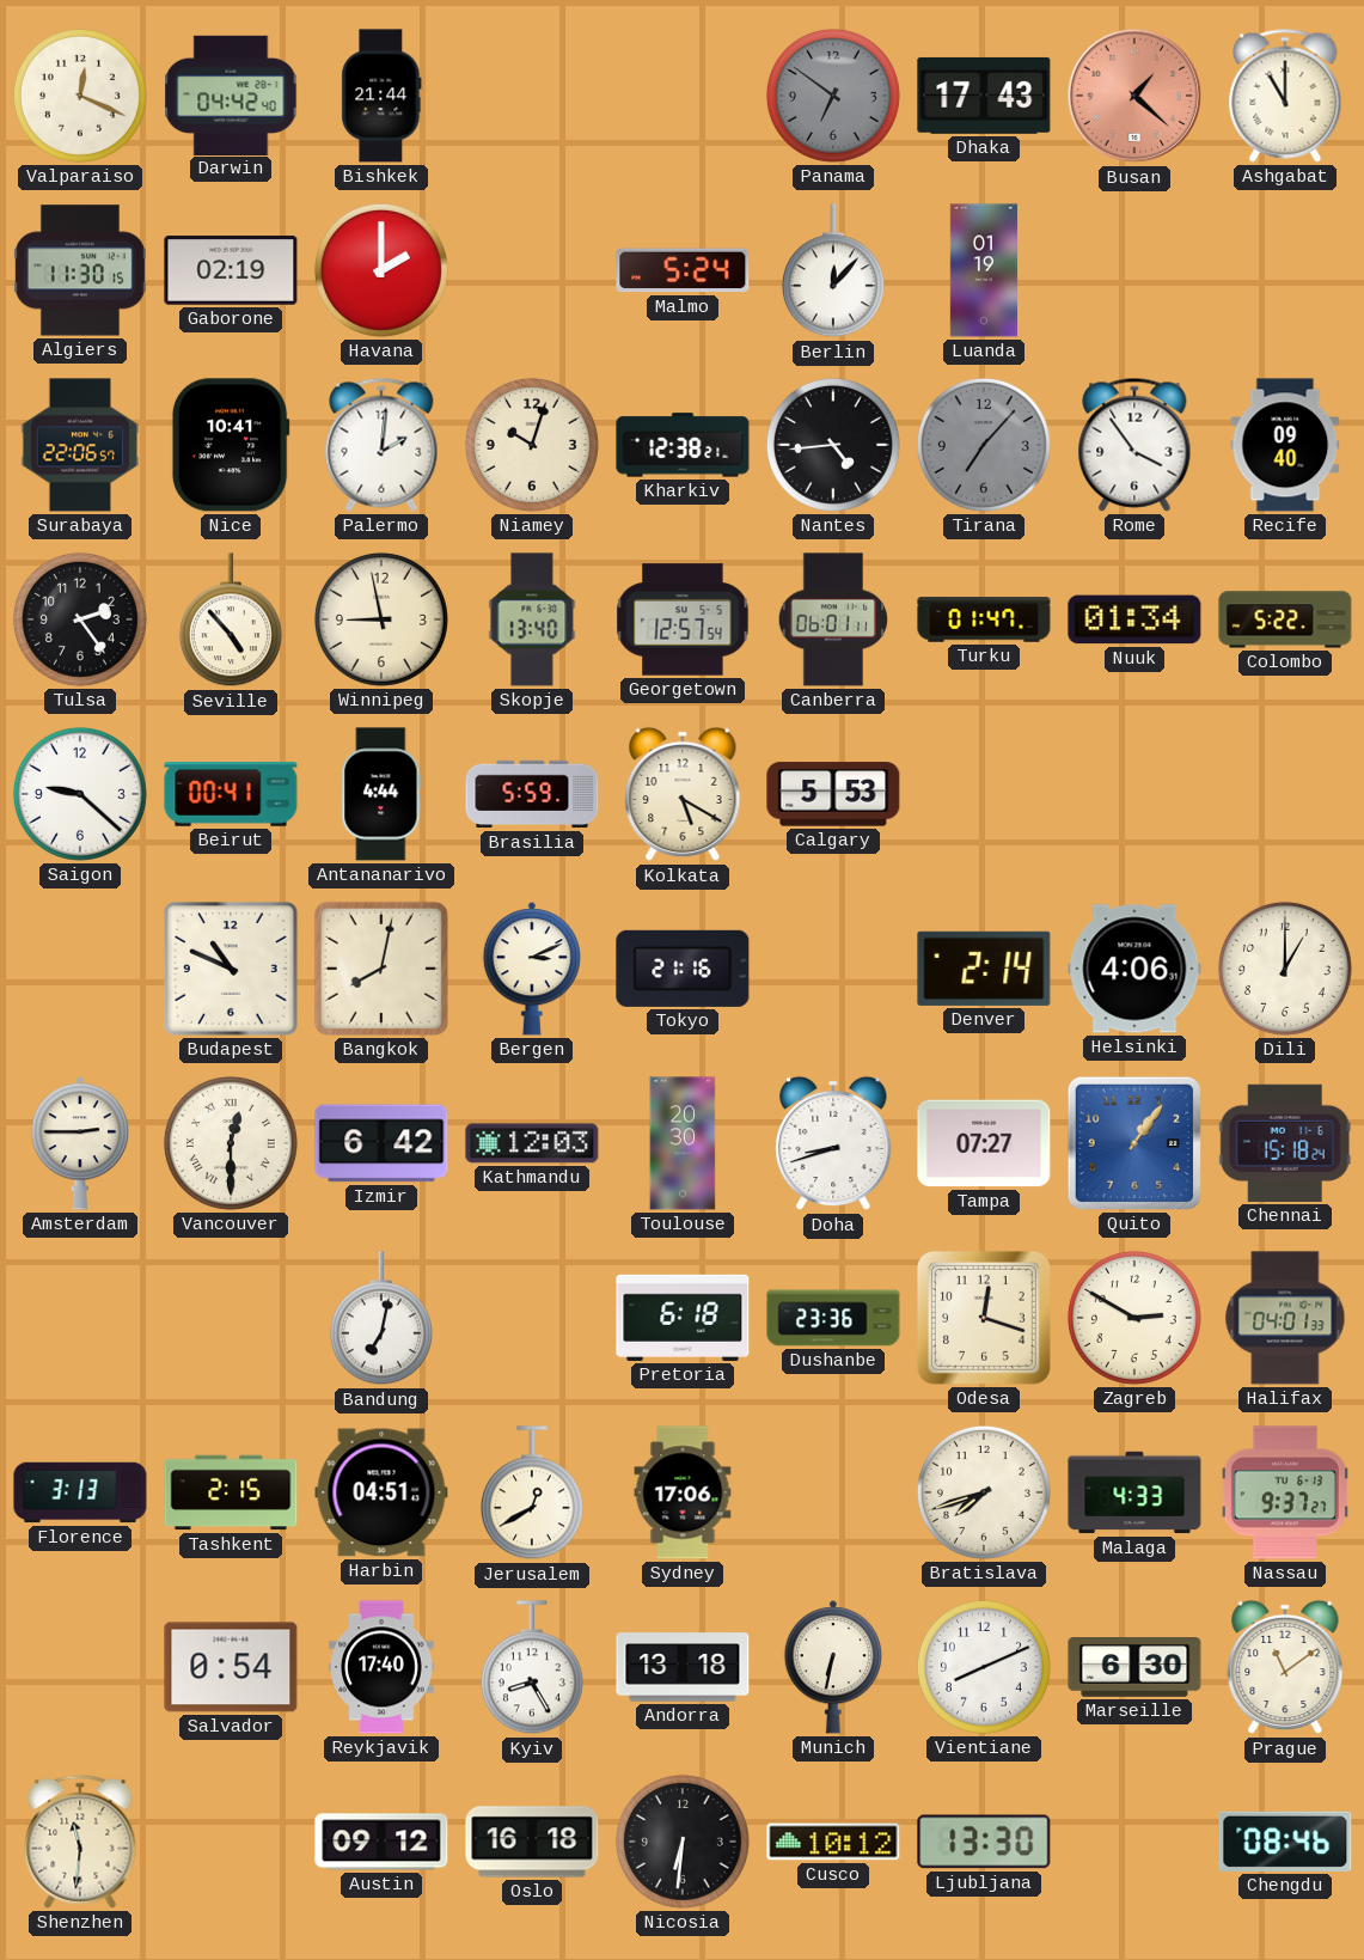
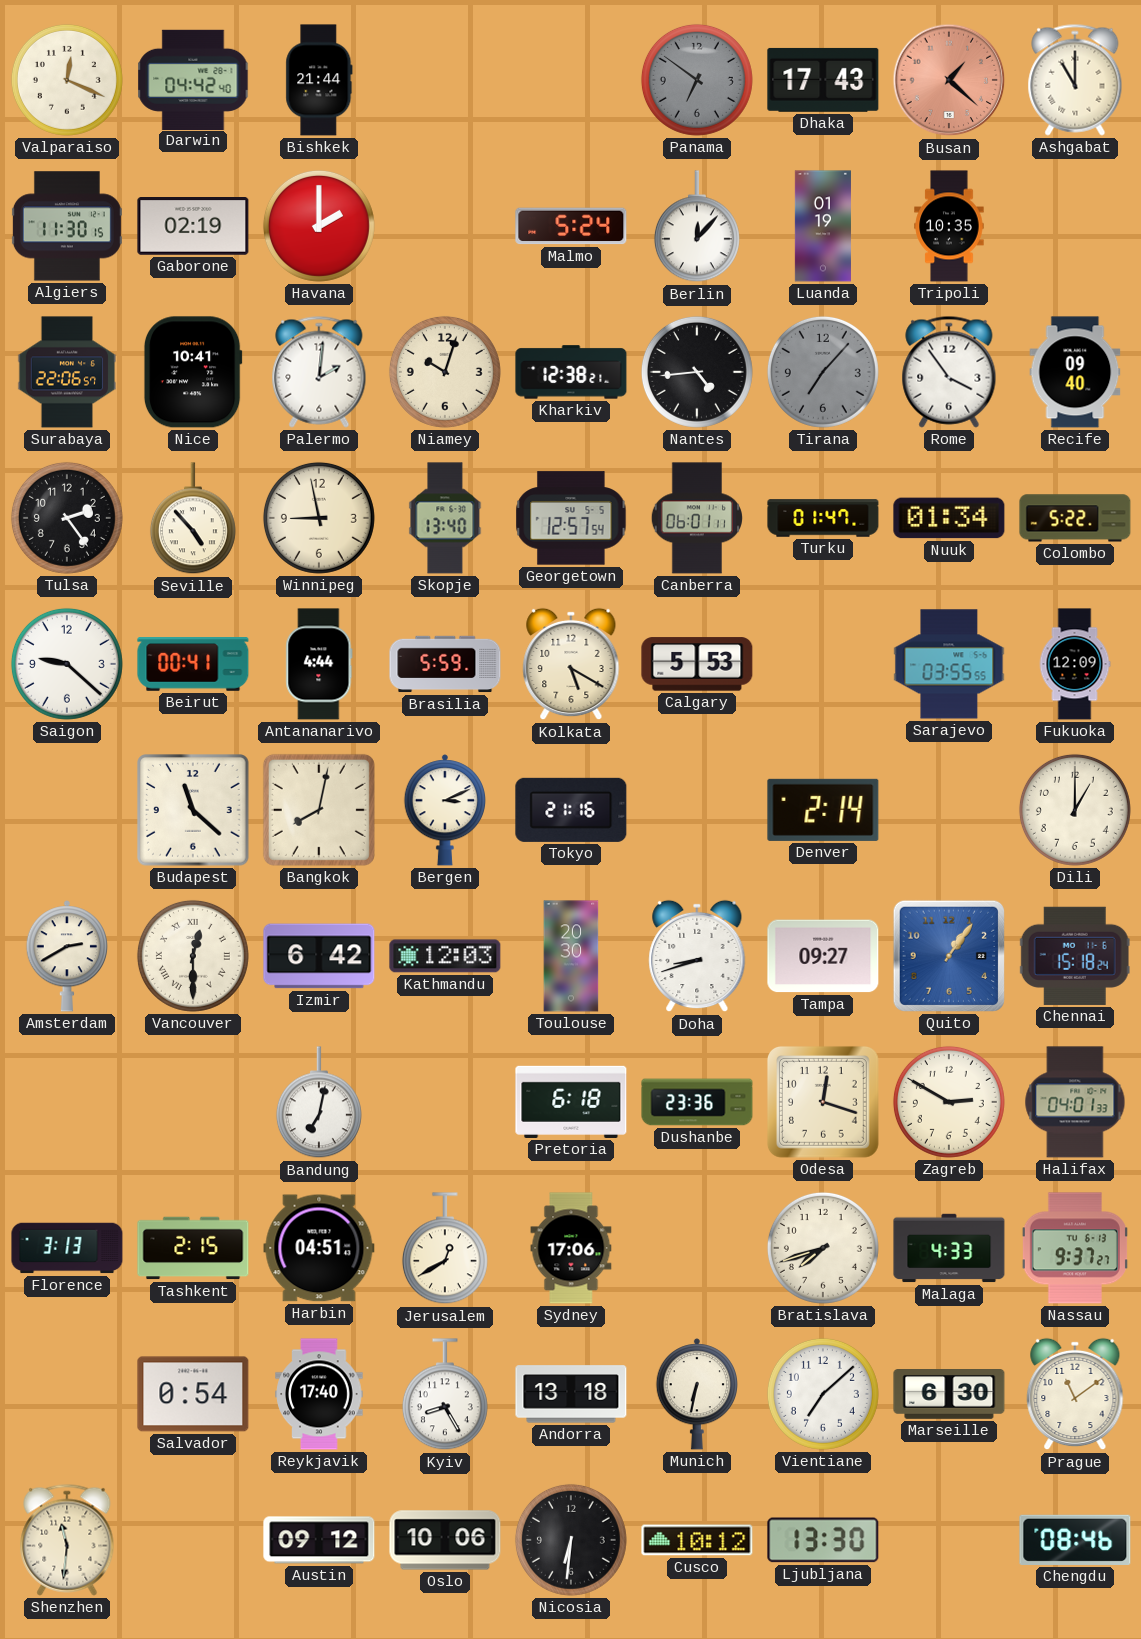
Tripoli: none -> 10:35
Sarajevo: none -> 03:55
Fukuoka: none -> 12:09
Budapest: 10:49 -> 11:22
Helsinki: 4:06 -> none
Amsterdam: 2:45 -> 2:40
Tampa: 07:27 -> 09:27
Vientiane: 8:11 -> 7:08
Oslo: 16:18 -> 10:06
